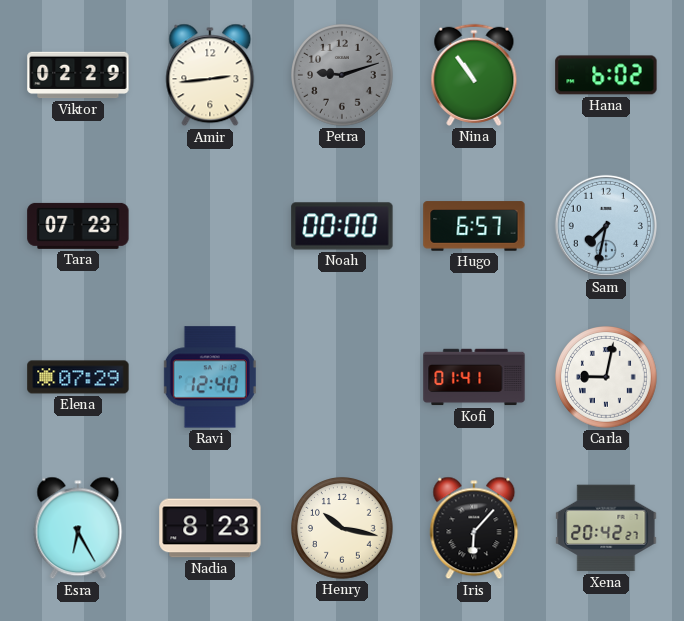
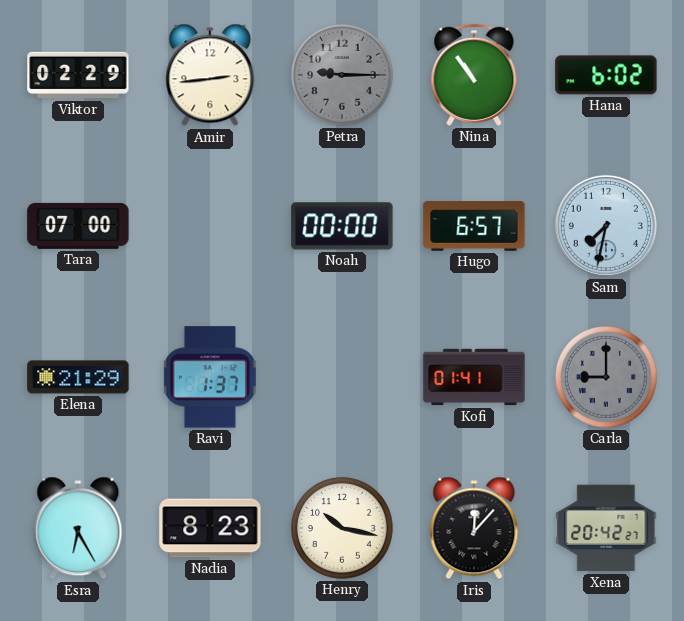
Petra: 9:12 -> 9:15
Tara: 07:23 -> 07:00
Elena: 07:29 -> 21:29
Ravi: 12:40 -> 1:37
Carla: 9:02 -> 9:00
Carla dial: white -> grey
Iris: 6:07 -> 12:07
